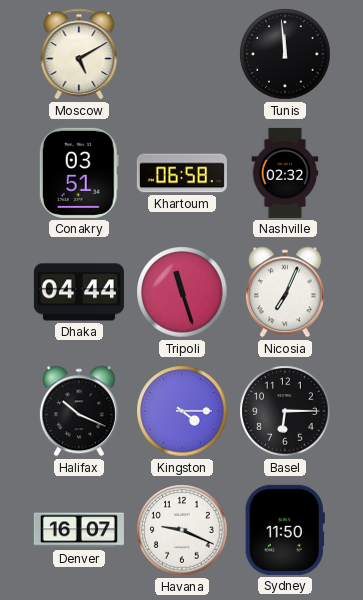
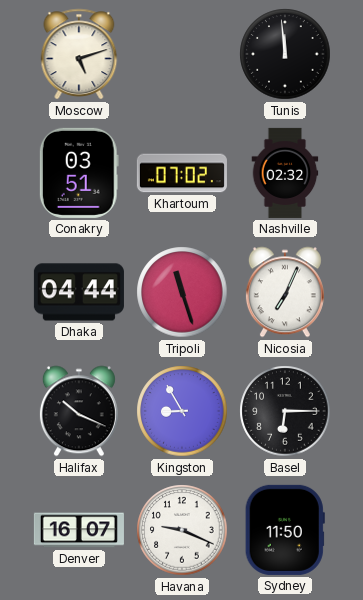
Moscow: 5:10 -> 5:12
Khartoum: 06:58 -> 07:02
Kingston: 4:15 -> 8:55
